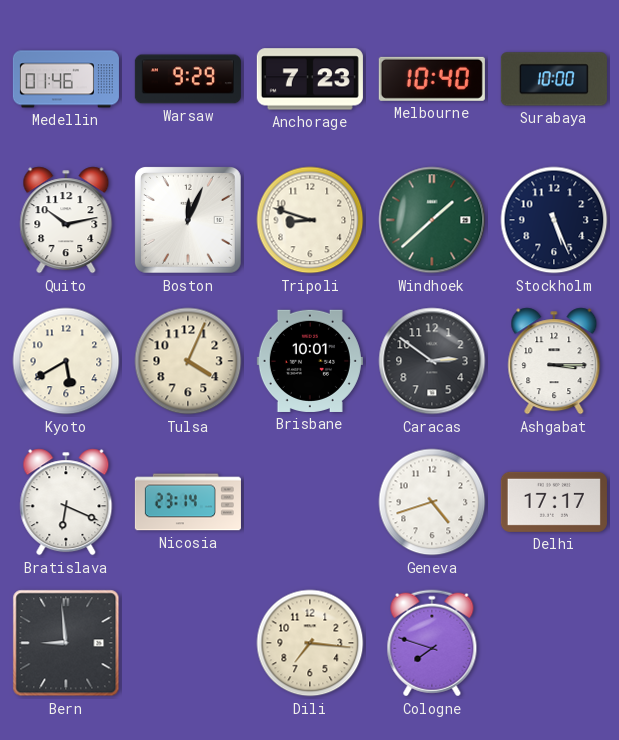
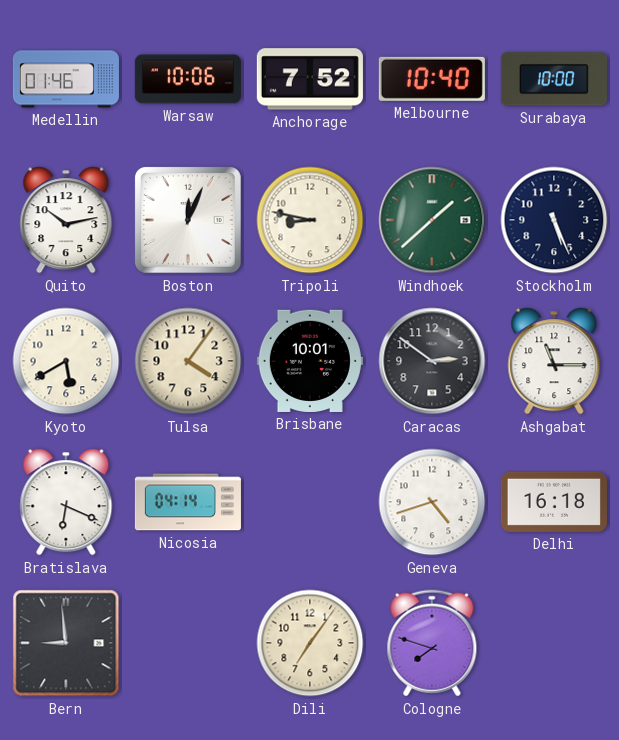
Warsaw: 9:29 -> 10:06
Anchorage: 7:23 -> 7:52
Tripoli: 8:48 -> 8:47
Tulsa: 4:04 -> 4:06
Ashgabat: 3:15 -> 11:15
Nicosia: 23:14 -> 04:14
Delhi: 17:17 -> 16:18
Dili: 7:16 -> 7:06
